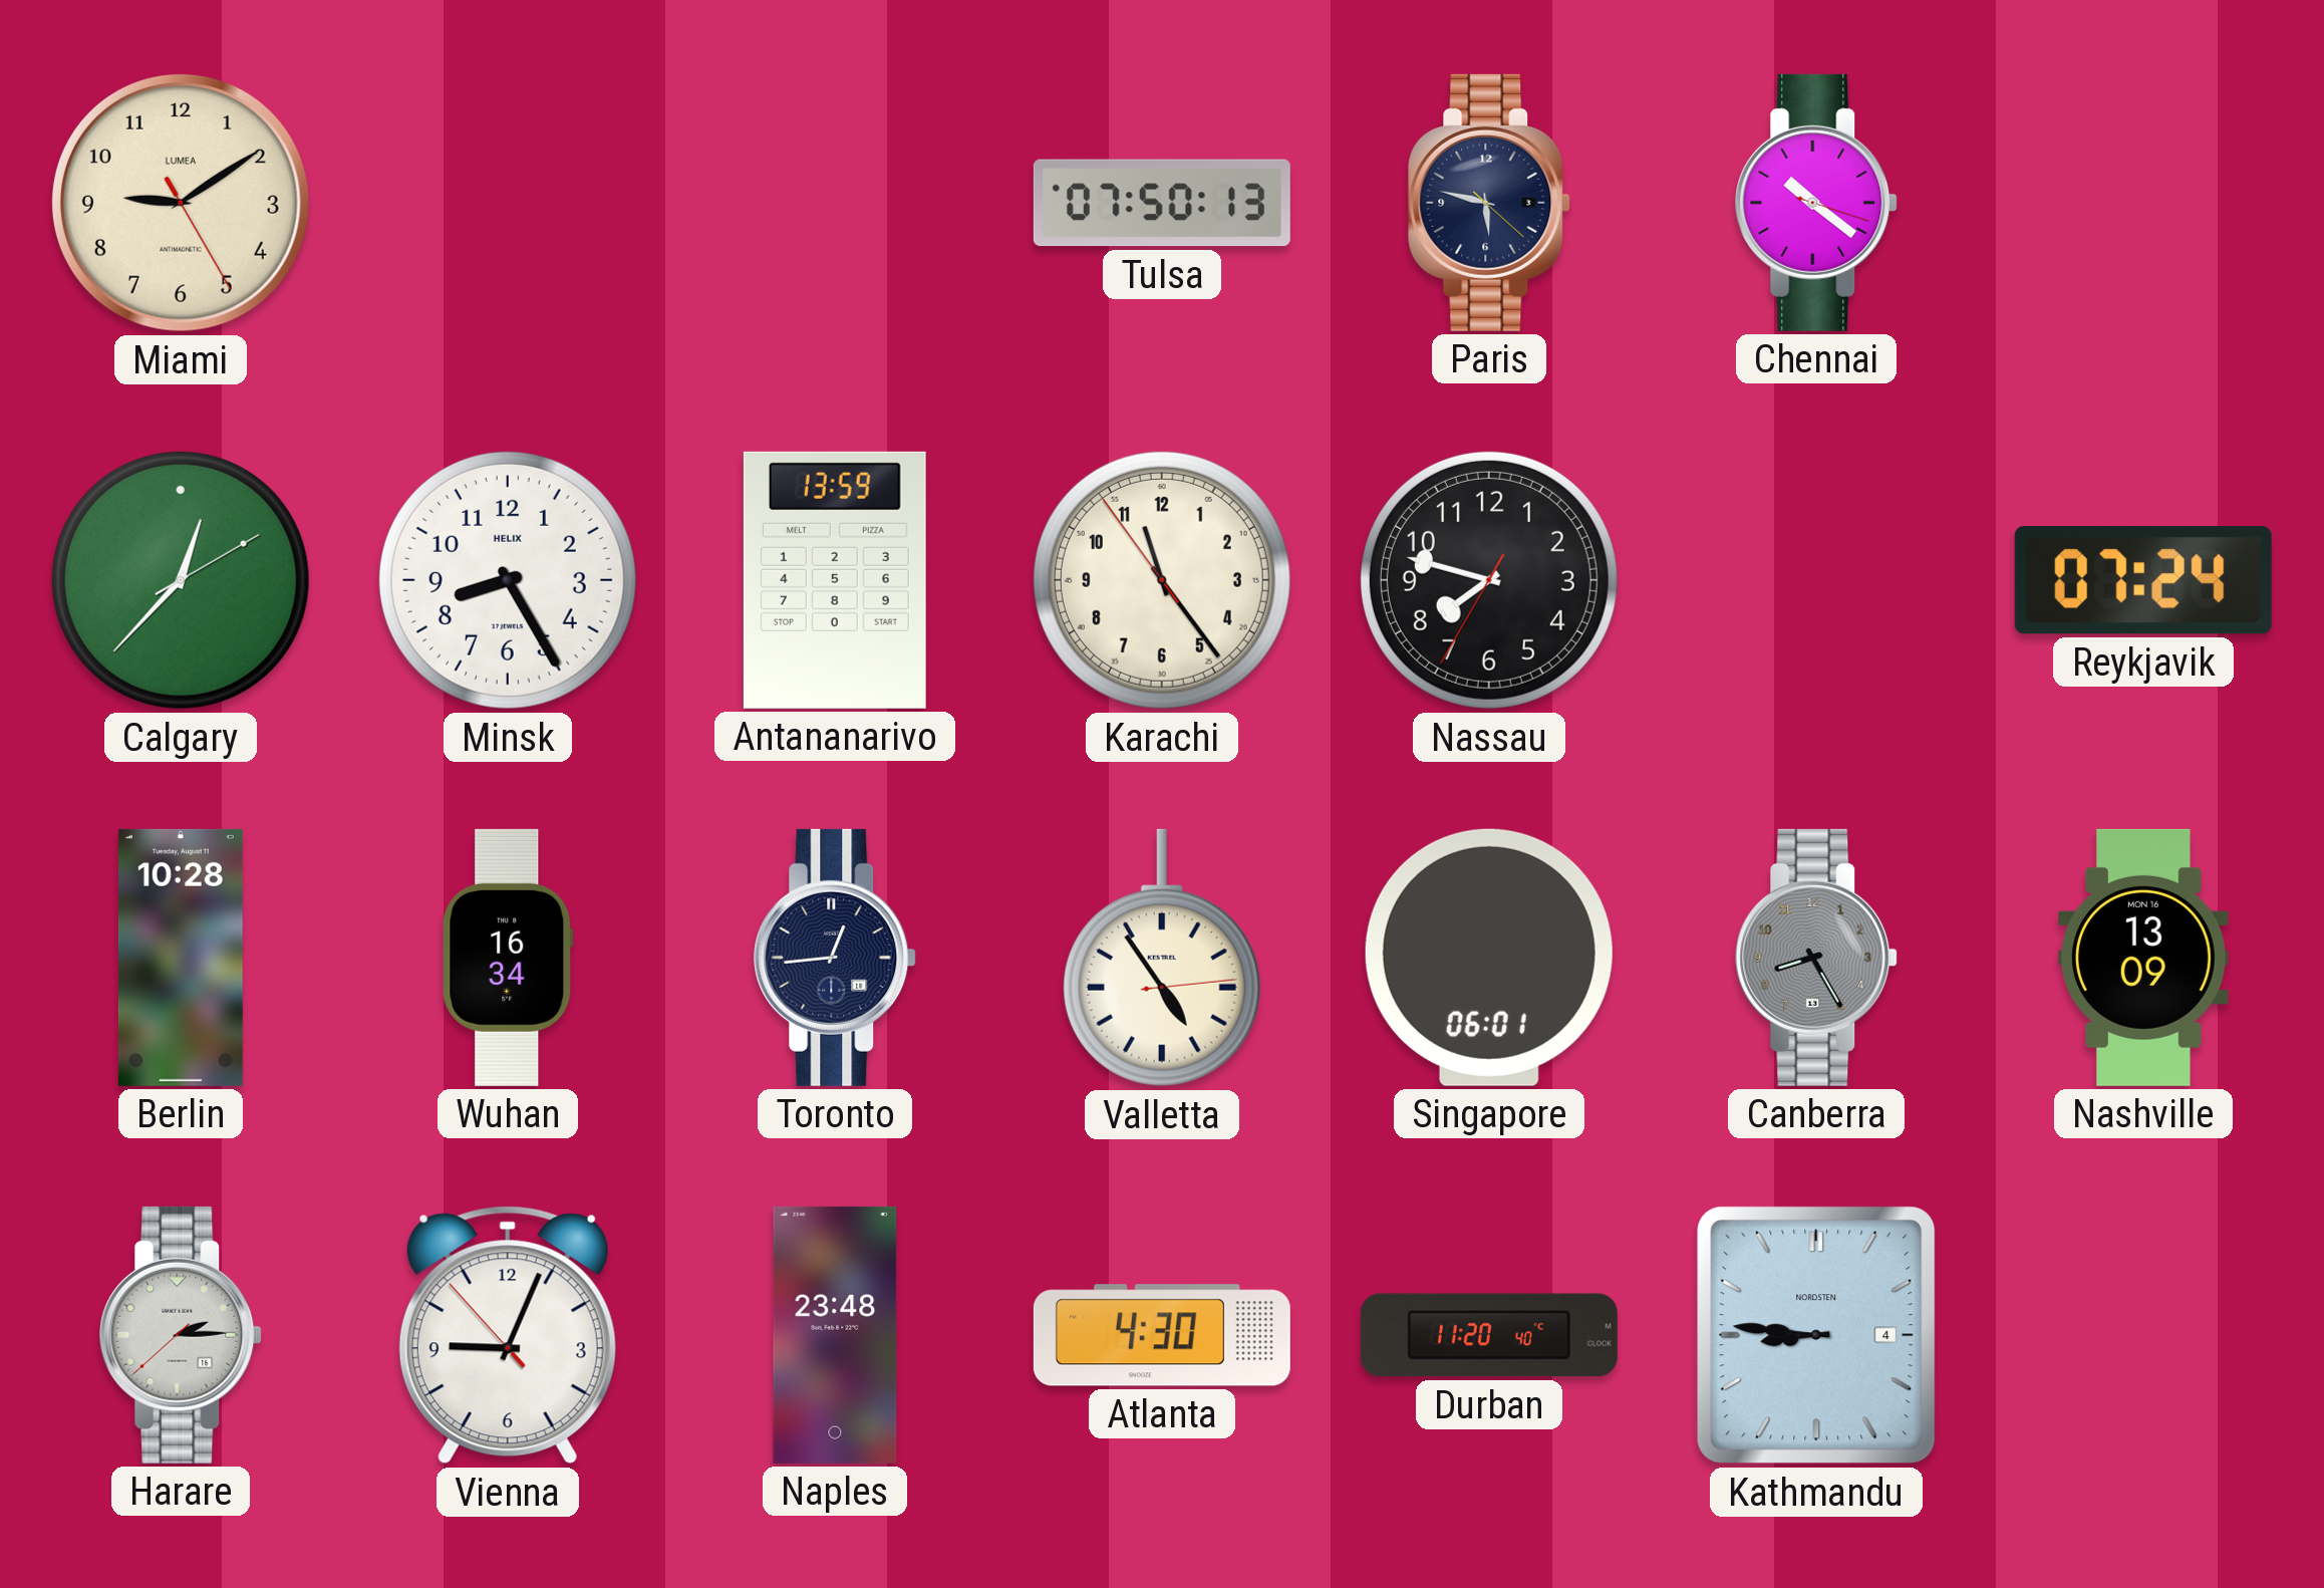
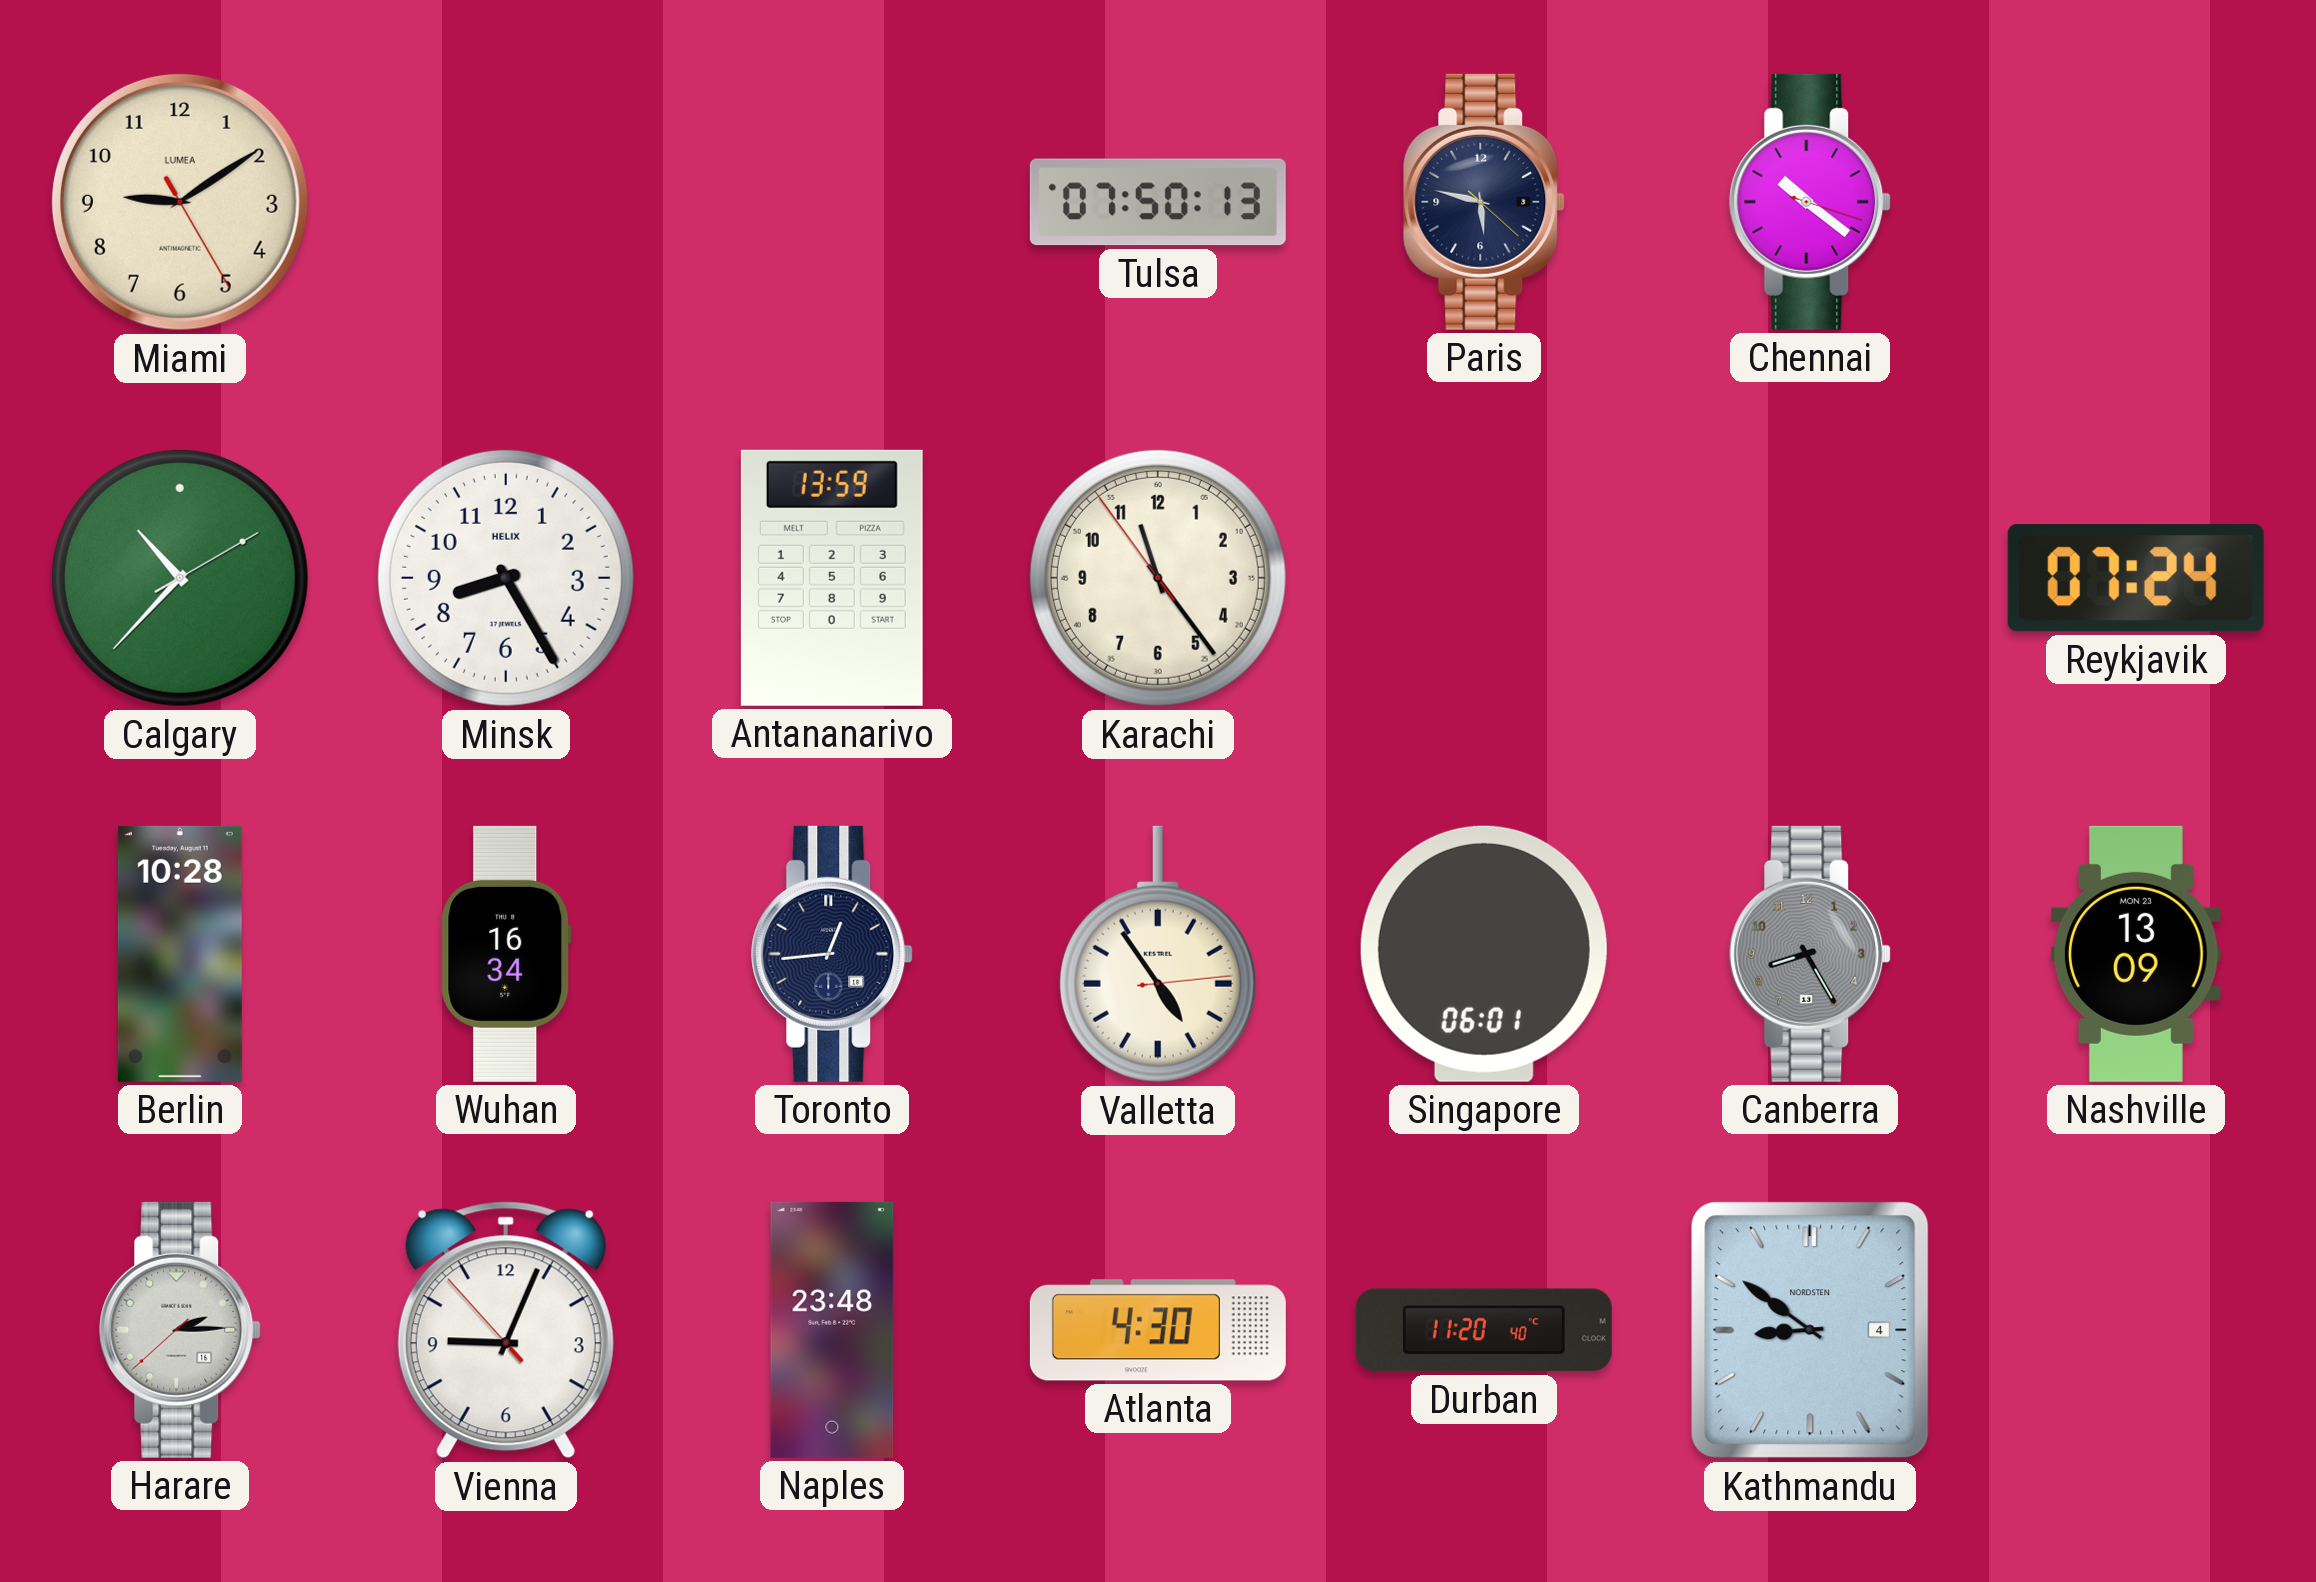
Calgary: 12:37 -> 10:37
Nassau: 7:47 -> none
Nashville date: MON 16 -> MON 23
Kathmandu: 8:46 -> 8:51
